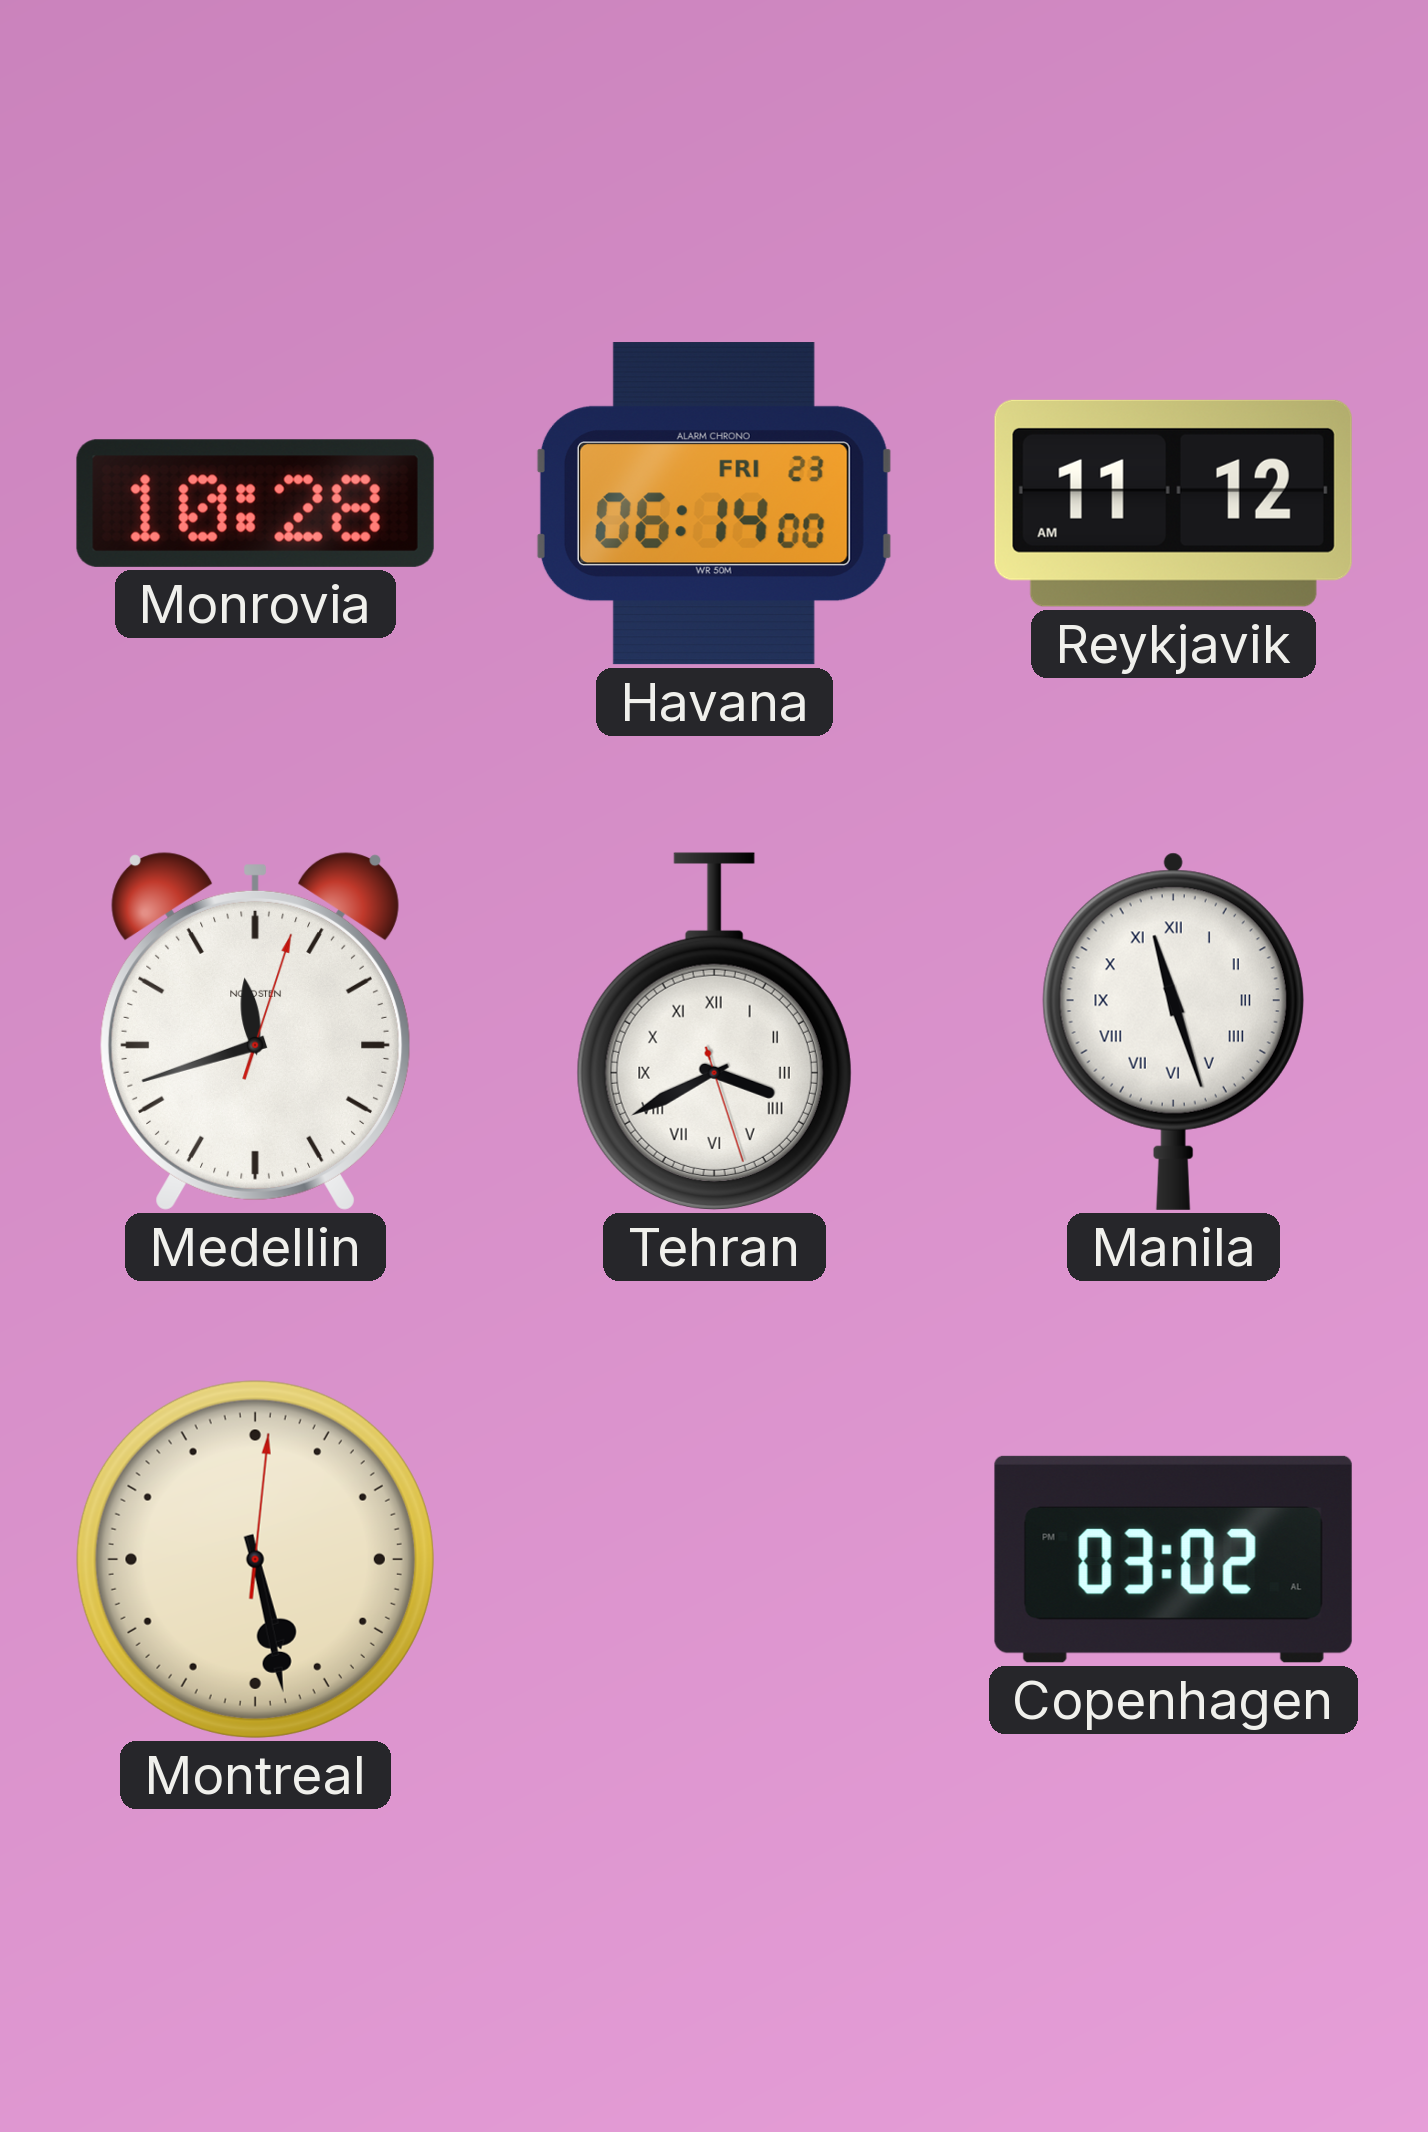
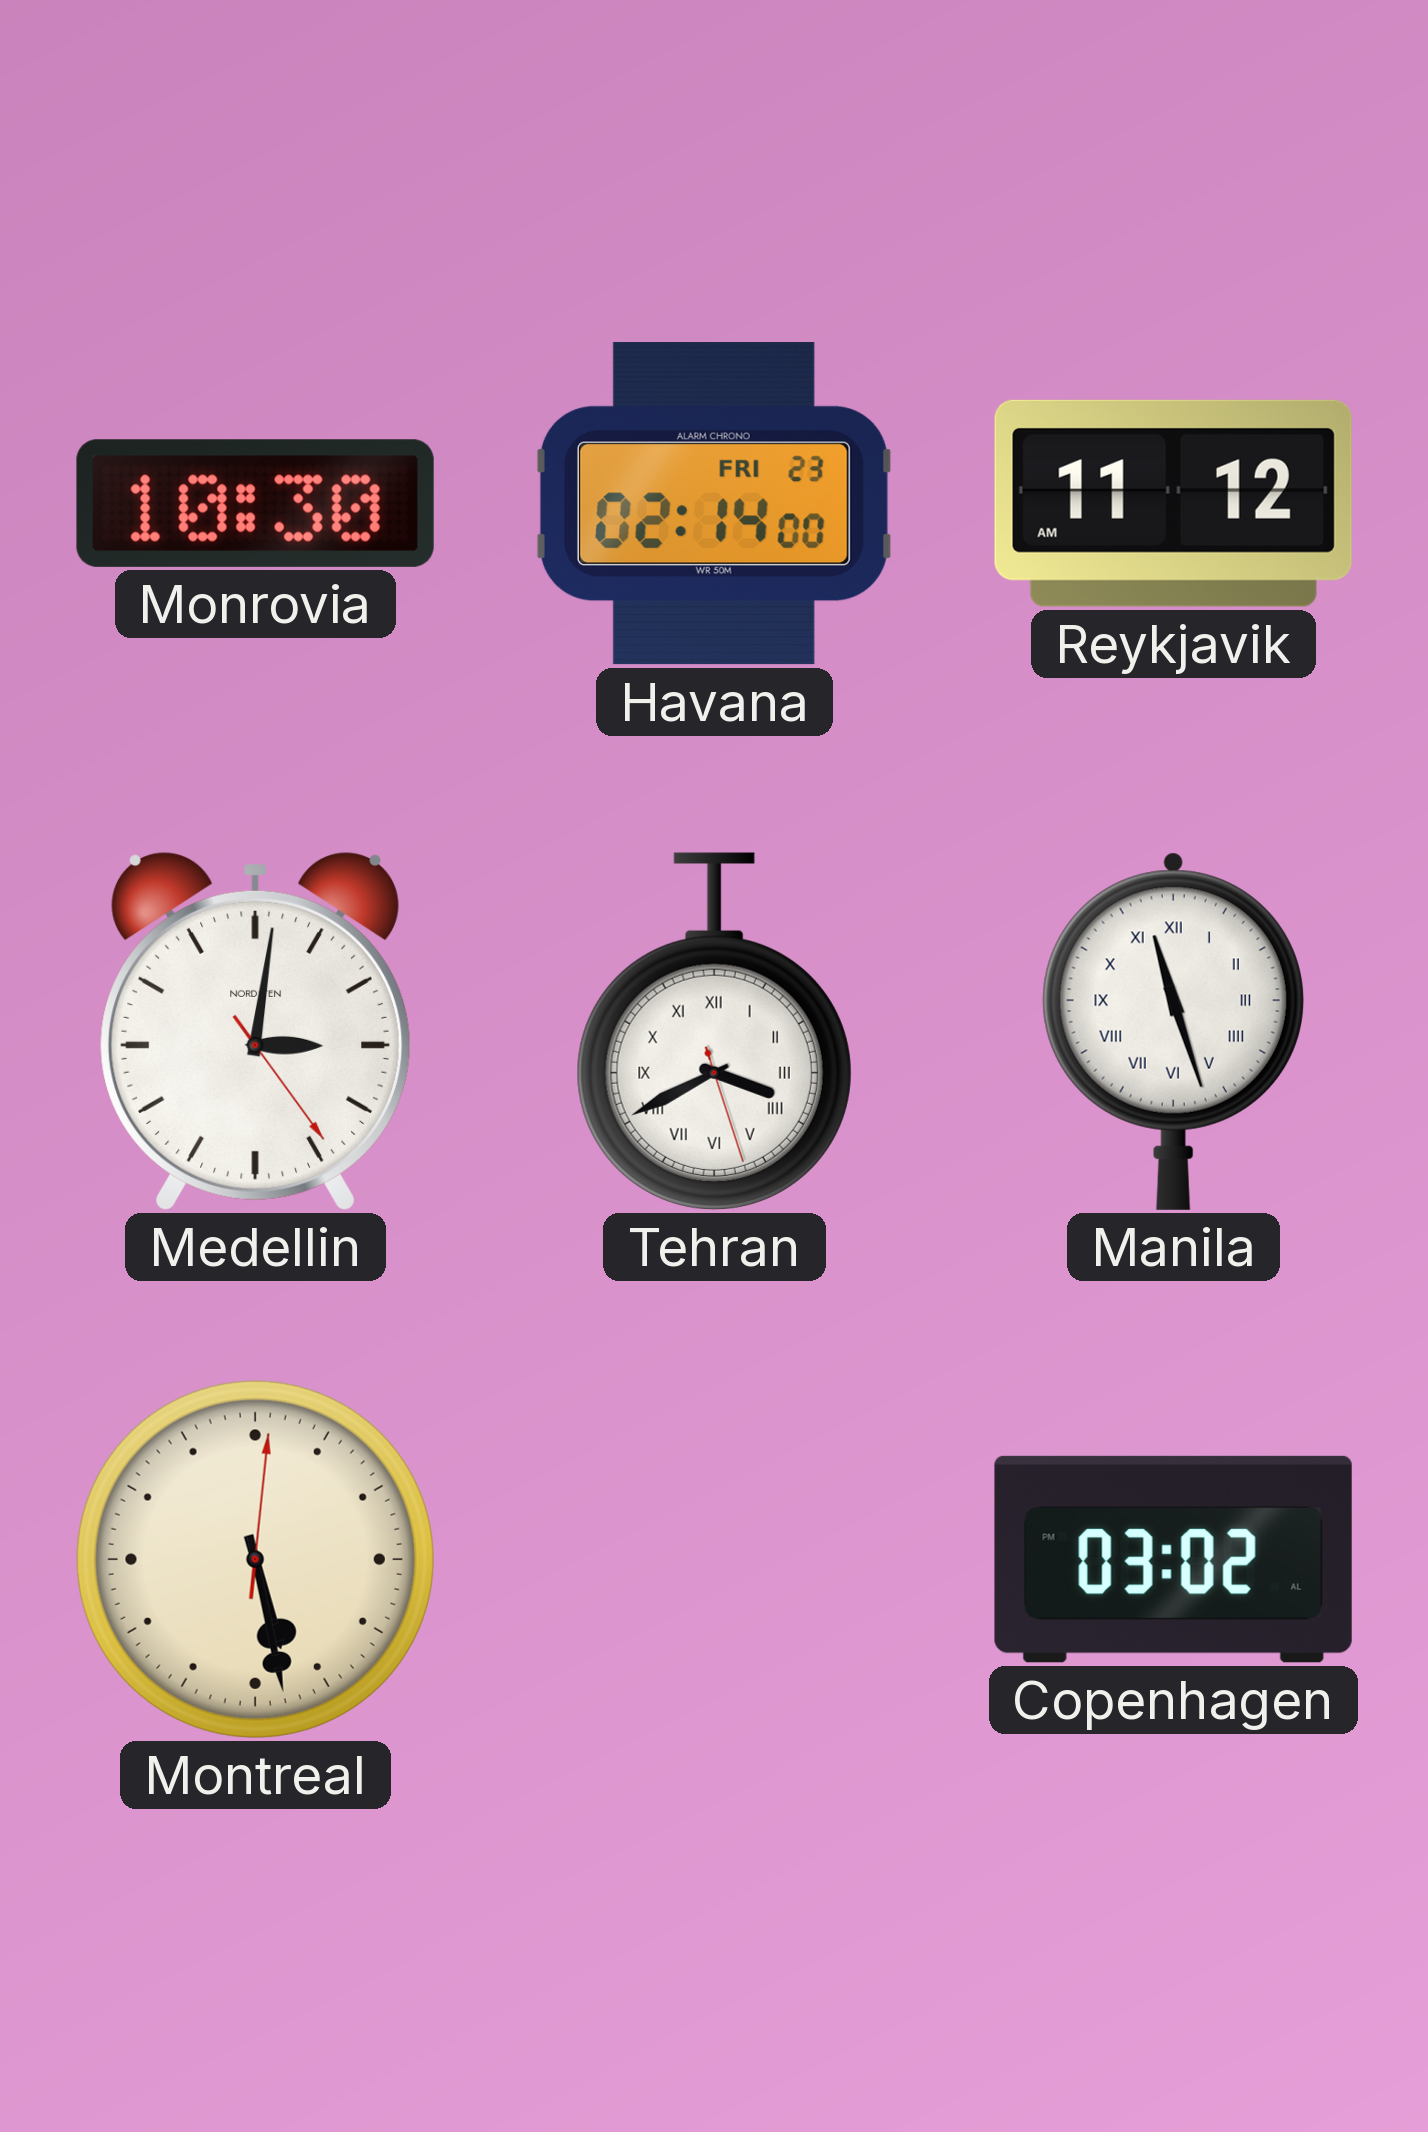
Monrovia: 10:28 -> 10:30
Havana: 06:14 -> 02:14
Medellin: 11:42 -> 3:01
